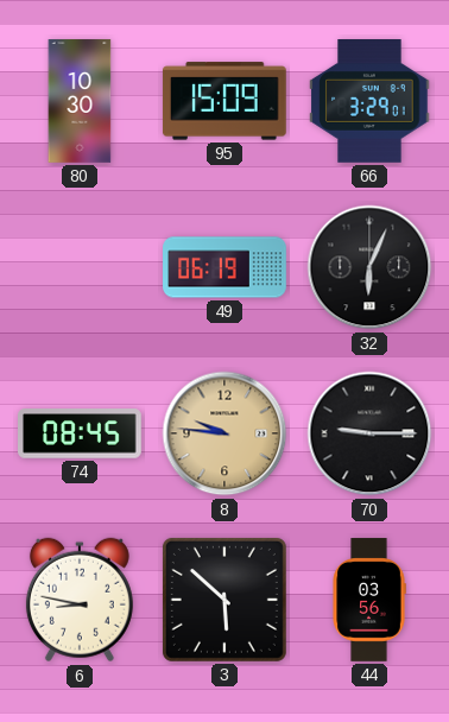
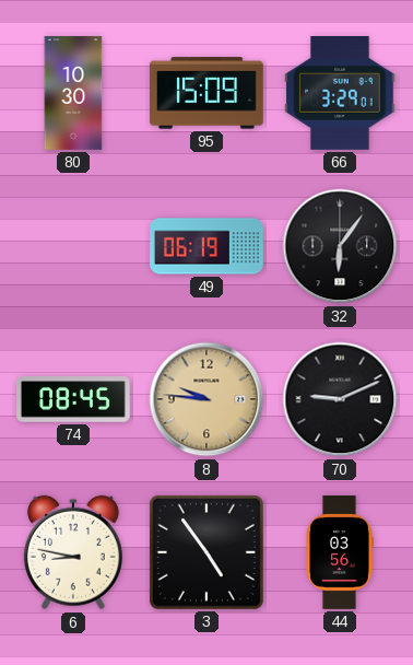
32: 6:04 -> 6:06
70: 9:15 -> 9:11
3: 5:52 -> 4:54
